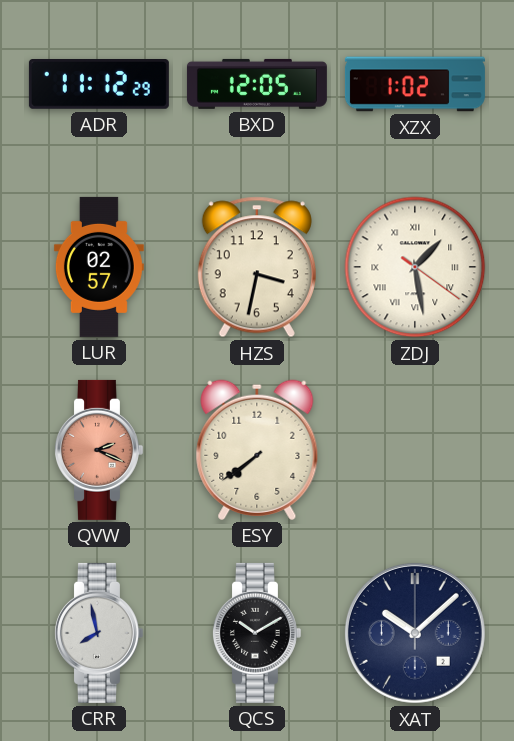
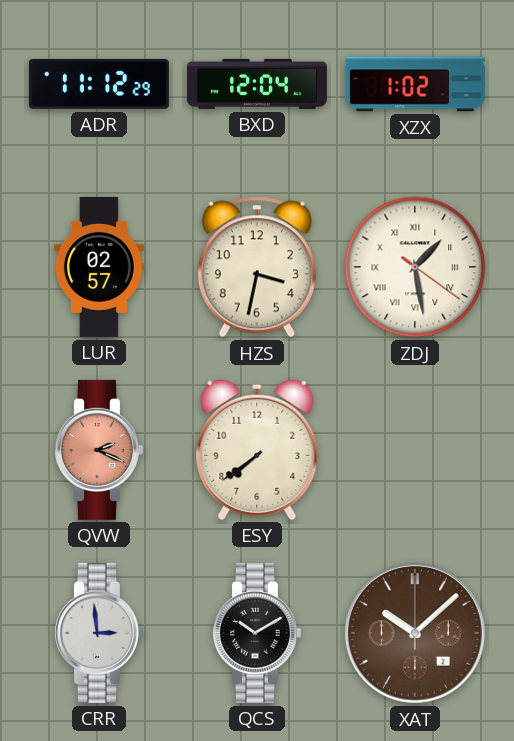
BXD: 12:05 -> 12:04
CRR: 7:58 -> 2:59
XAT dial: navy -> brown
